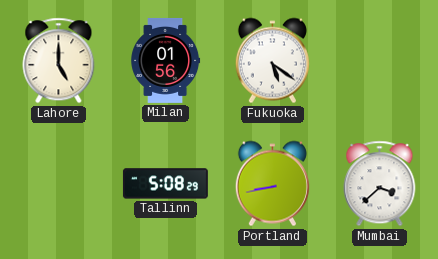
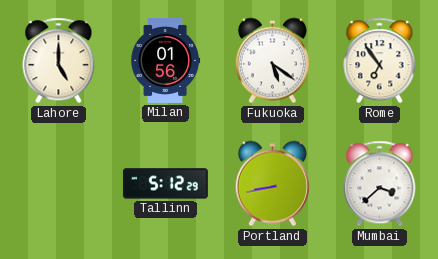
Rome: none -> 6:54
Tallinn: 5:08 -> 5:12
